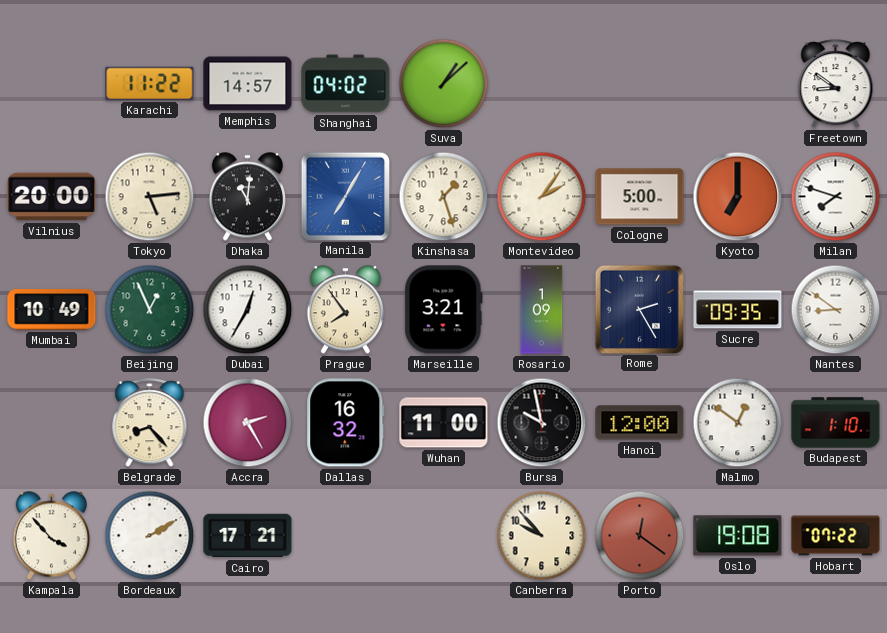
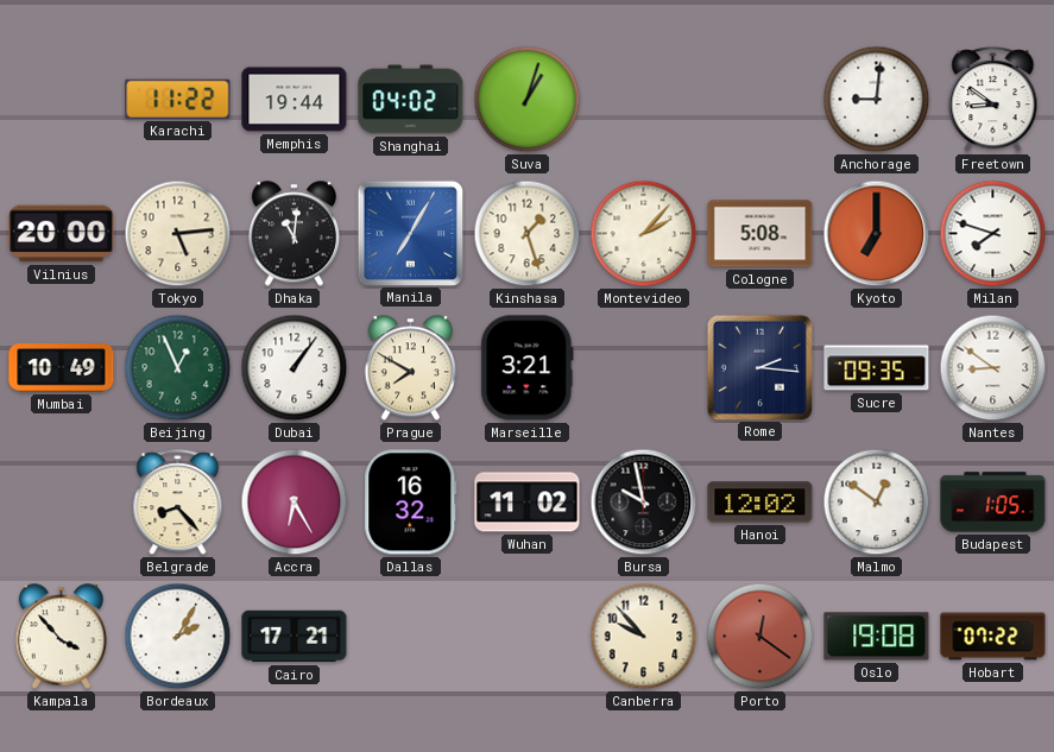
Memphis: 14:57 -> 19:44
Suva: 1:08 -> 1:03
Anchorage: none -> 9:01
Montevideo: 2:06 -> 2:07
Cologne: 5:00 -> 5:08
Dubai: 12:35 -> 1:06
Prague: 7:54 -> 7:50
Rosario: 1:09 -> none
Rome: 2:25 -> 2:16
Accra: 2:25 -> 6:25
Wuhan: 11:00 -> 11:02
Hanoi: 12:00 -> 12:02
Budapest: 1:10 -> 1:05
Bordeaux: 2:10 -> 2:05
